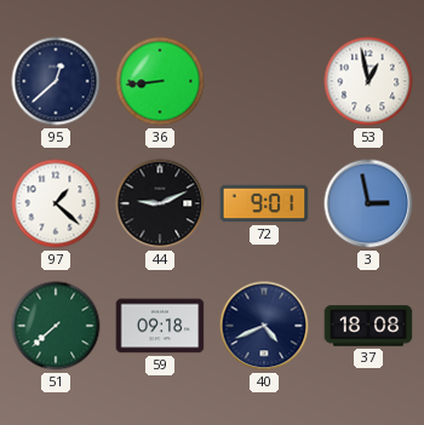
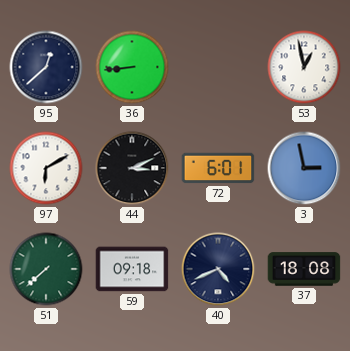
97: 1:22 -> 6:10
44: 9:11 -> 3:11
72: 9:01 -> 6:01
